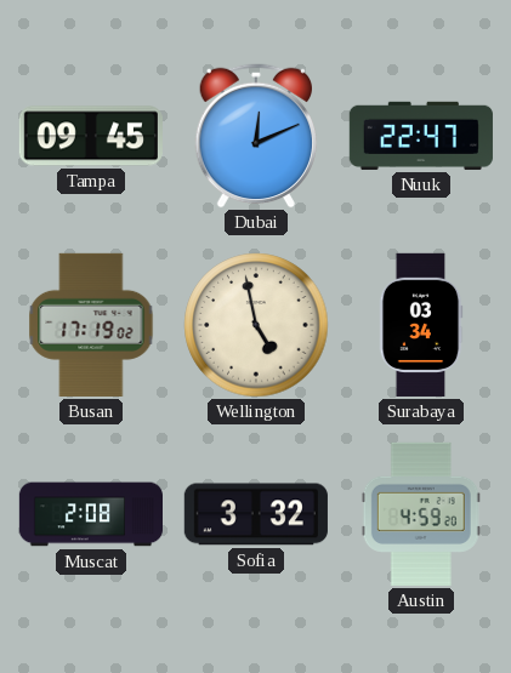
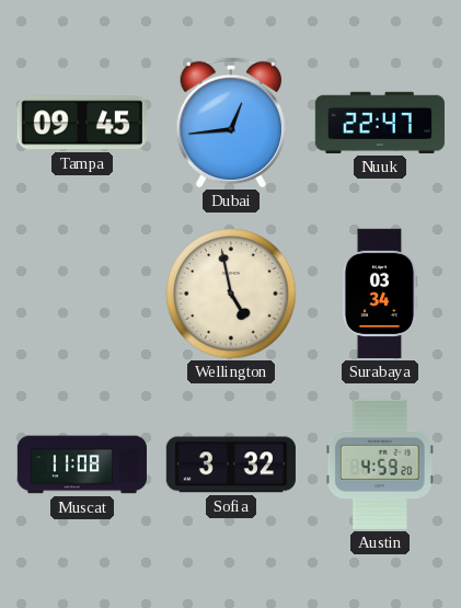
Dubai: 12:11 -> 12:44
Busan: 17:19 -> none
Muscat: 2:08 -> 11:08
